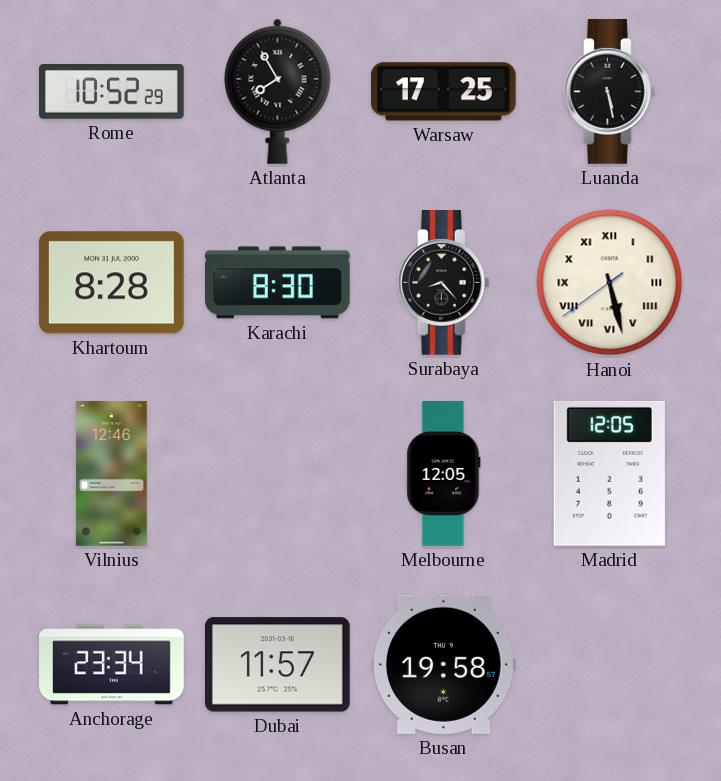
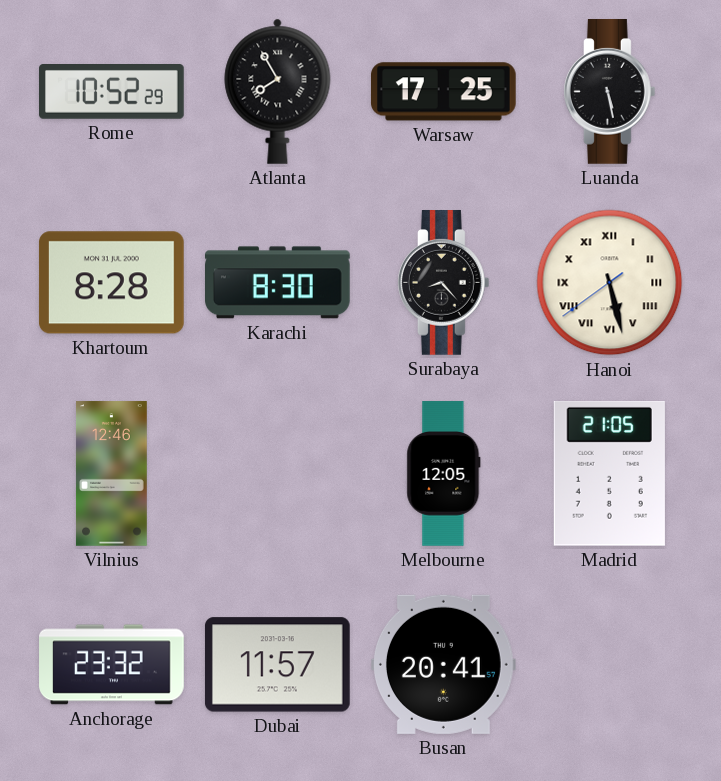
Madrid: 12:05 -> 21:05
Anchorage: 23:34 -> 23:32
Busan: 19:58 -> 20:41
